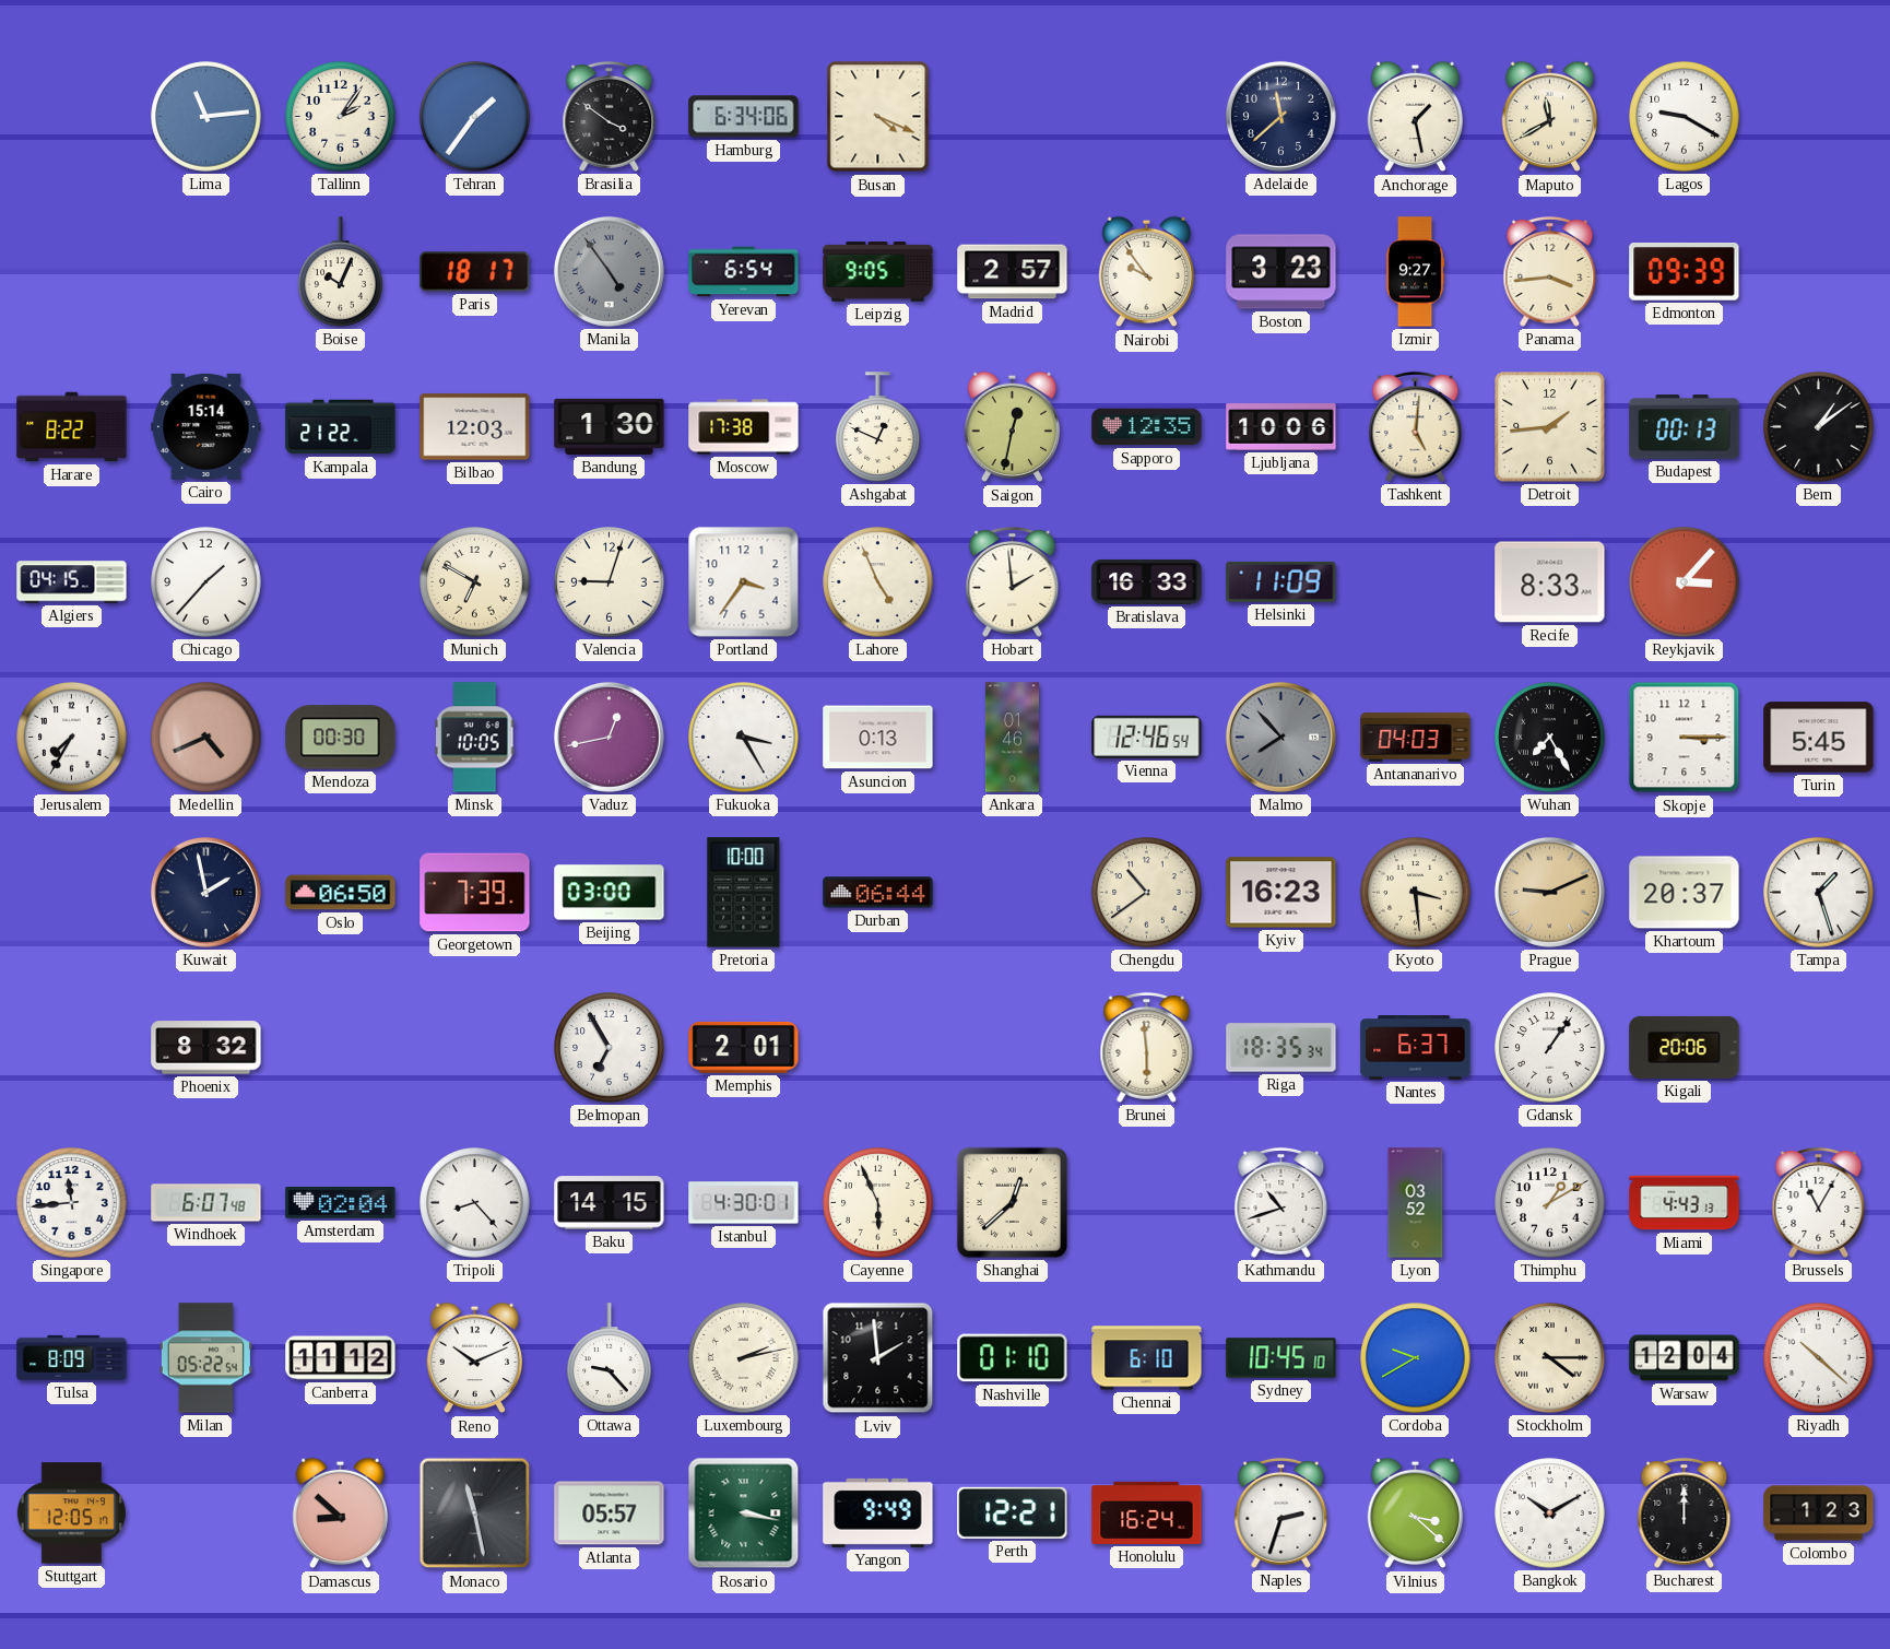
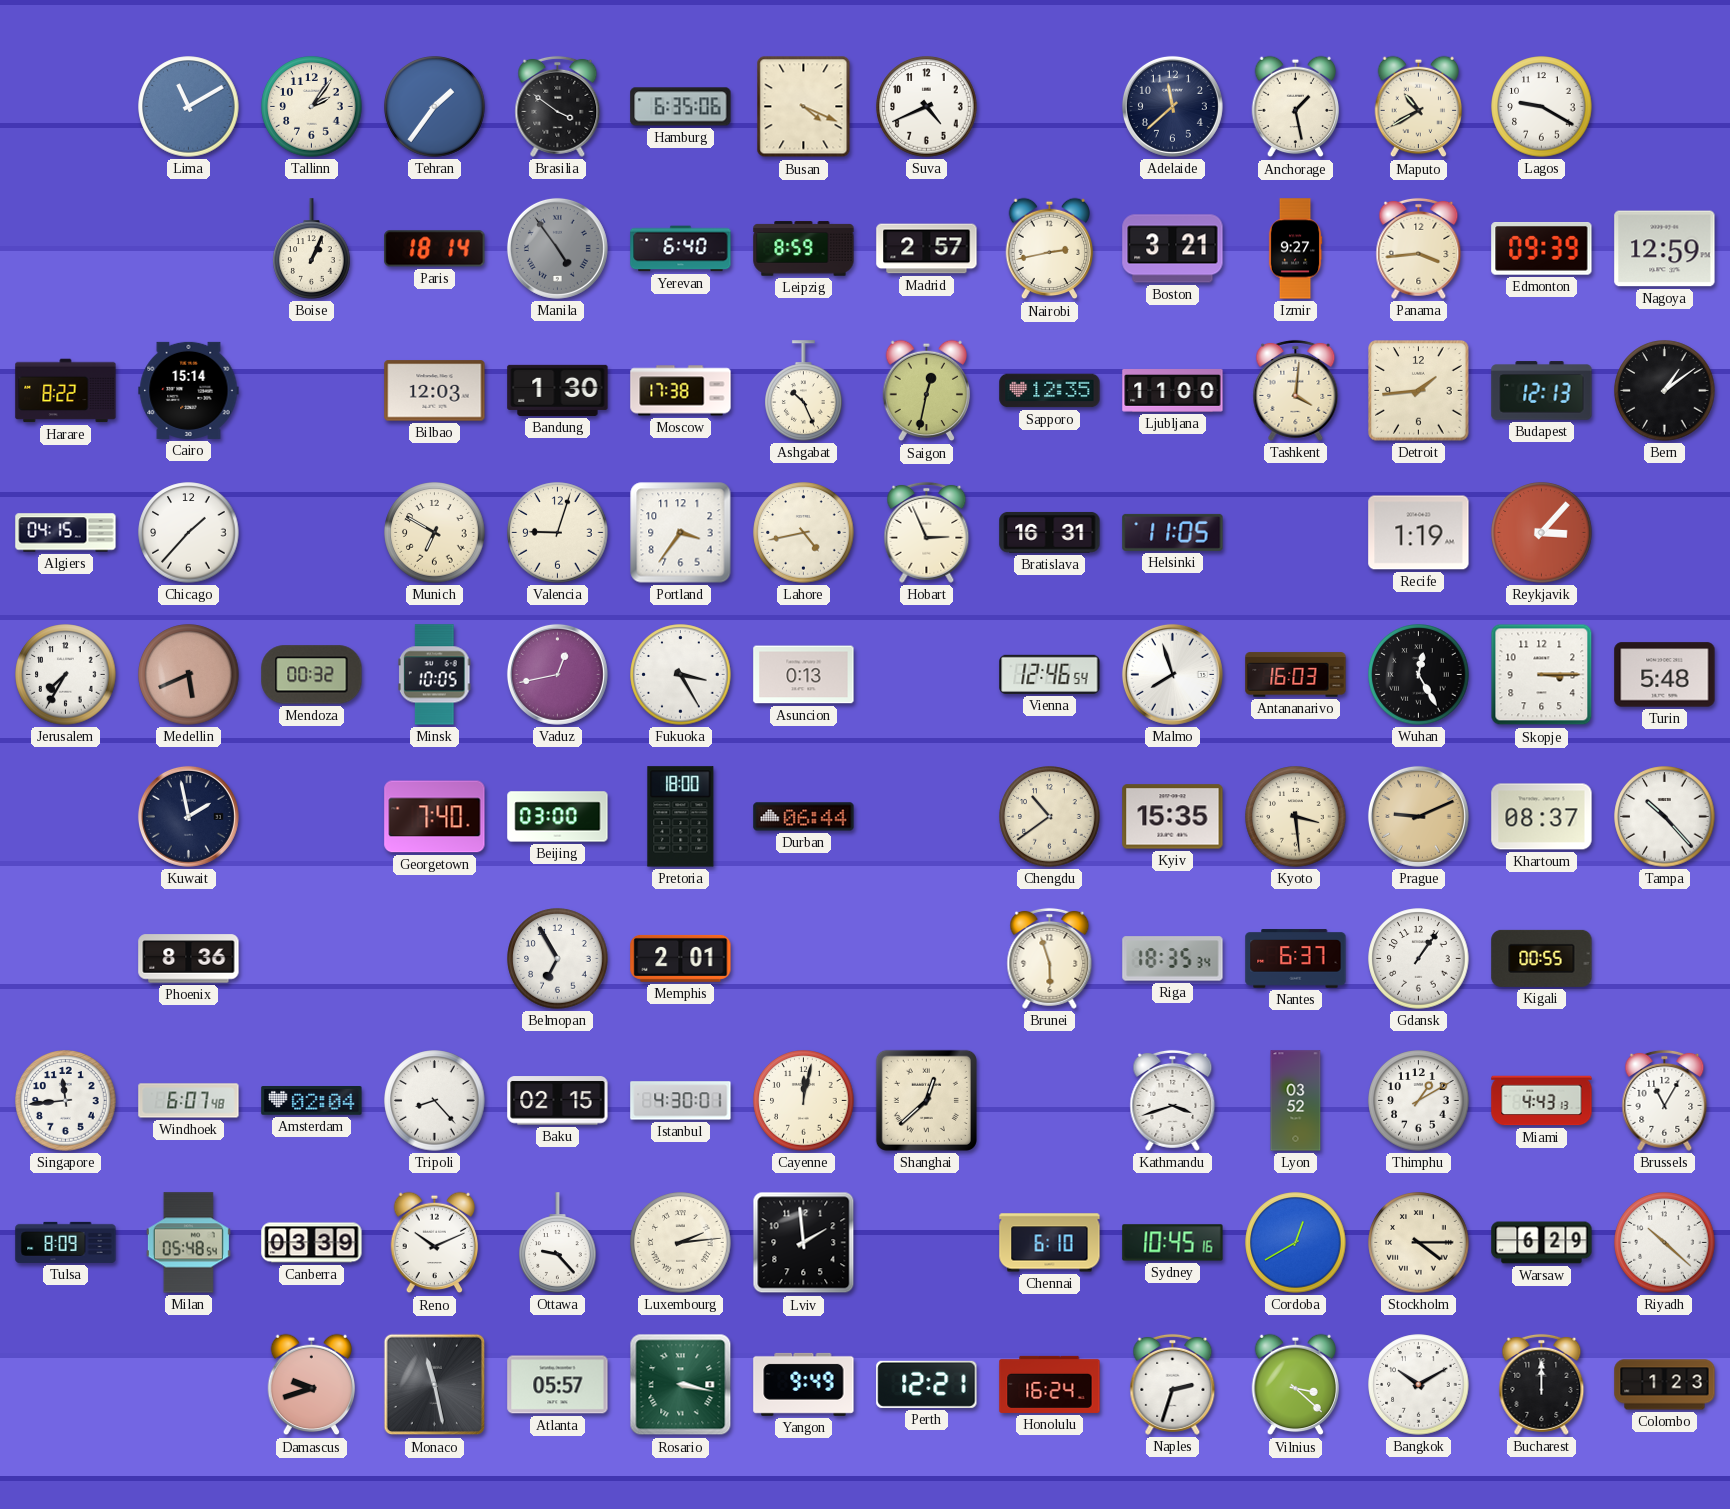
Lima: 11:14 -> 11:10
Hamburg: 6:34 -> 6:35
Suva: none -> 4:41
Maputo: 11:40 -> 10:40
Boise: 10:04 -> 1:04
Paris: 18:17 -> 18:14
Yerevan: 6:54 -> 6:40
Leipzig: 9:05 -> 8:59
Nairobi: 9:54 -> 2:43
Boston: 3:23 -> 3:21
Nagoya: none -> 12:59
Kampala: 21:22 -> none
Ashgabat: 12:49 -> 10:26
Ljubljana: 10:06 -> 11:00
Tashkent: 5:01 -> 4:01
Budapest: 00:13 -> 12:13
Lahore: 4:56 -> 4:43
Hobart: 1:59 -> 2:56
Bratislava: 16:33 -> 16:31
Helsinki: 11:09 -> 11:05
Recife: 8:33 -> 1:19
Medellin: 4:41 -> 5:41
Mendoza: 00:30 -> 00:32
Ankara: 01:46 -> none
Malmo: 7:53 -> 7:57
Malmo dial: grey -> white
Antananarivo: 04:03 -> 16:03
Wuhan: 7:25 -> 12:25
Turin: 5:45 -> 5:48
Oslo: 06:50 -> none
Georgetown: 7:39 -> 7:40
Pretoria: 10:00 -> 18:00
Kyiv: 16:23 -> 15:35
Khartoum: 20:37 -> 08:37
Tampa: 1:27 -> 10:23
Phoenix: 8:32 -> 8:36
Brunei: 5:59 -> 5:57
Kigali: 20:06 -> 00:55
Baku: 14:15 -> 02:15
Cayenne: 5:56 -> 12:02
Kathmandu: 10:42 -> 3:42
Milan: 05:22 -> 05:48
Canberra: 11:12 -> 03:39
Luxembourg: 2:13 -> 2:14
Nashville: 01:10 -> none
Sydney: 10:45:10 -> 10:45:16
Cordoba: 9:40 -> 12:40
Warsaw: 12:04 -> 6:29
Stuttgart: 12:05 -> none
Damascus: 8:52 -> 9:42
